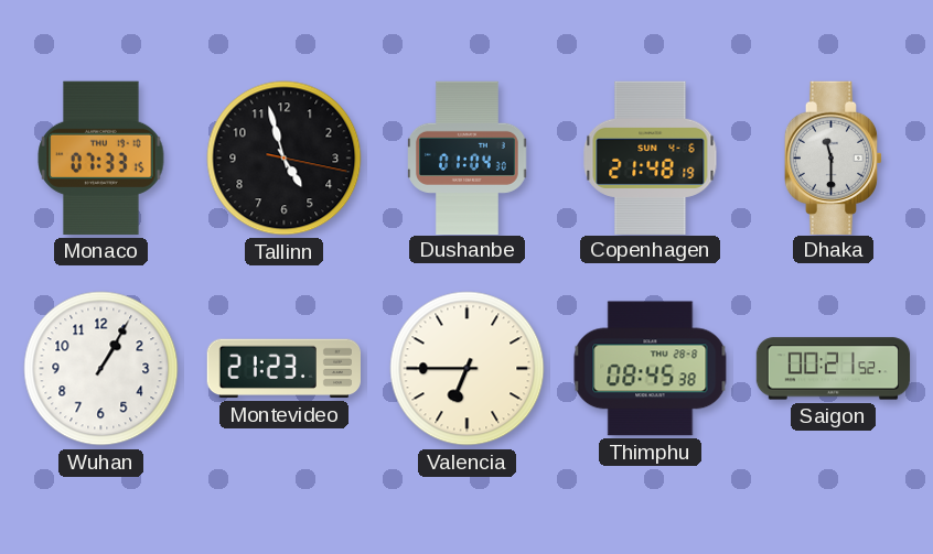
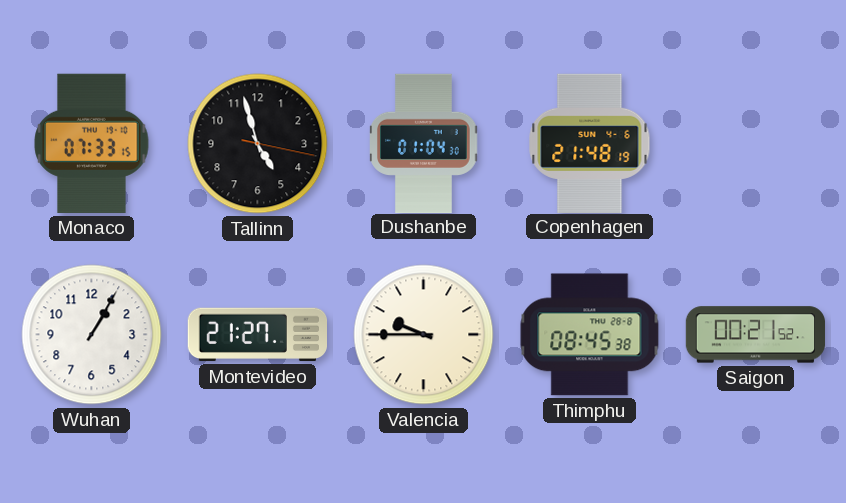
Dhaka: 11:30 -> none
Montevideo: 21:23 -> 21:27
Valencia: 6:45 -> 9:45
